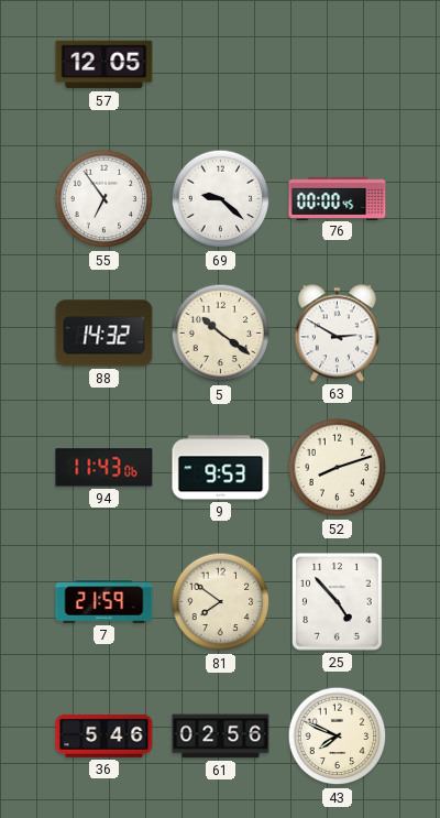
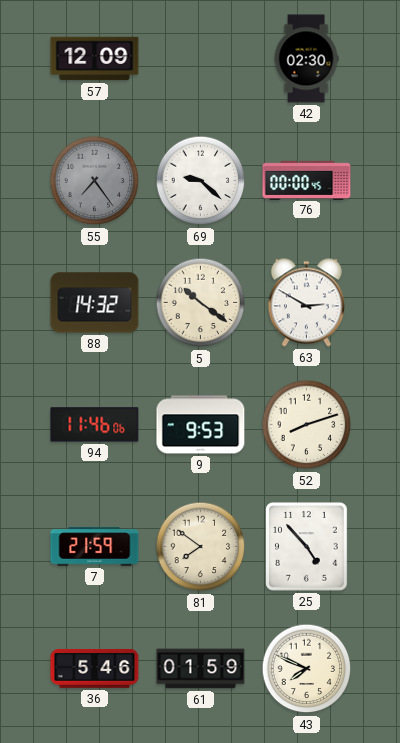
57: 12:05 -> 12:09
42: none -> 02:30
55: 6:54 -> 7:24
55 dial: white -> grey
94: 11:43 -> 11:46
61: 02:56 -> 01:59
